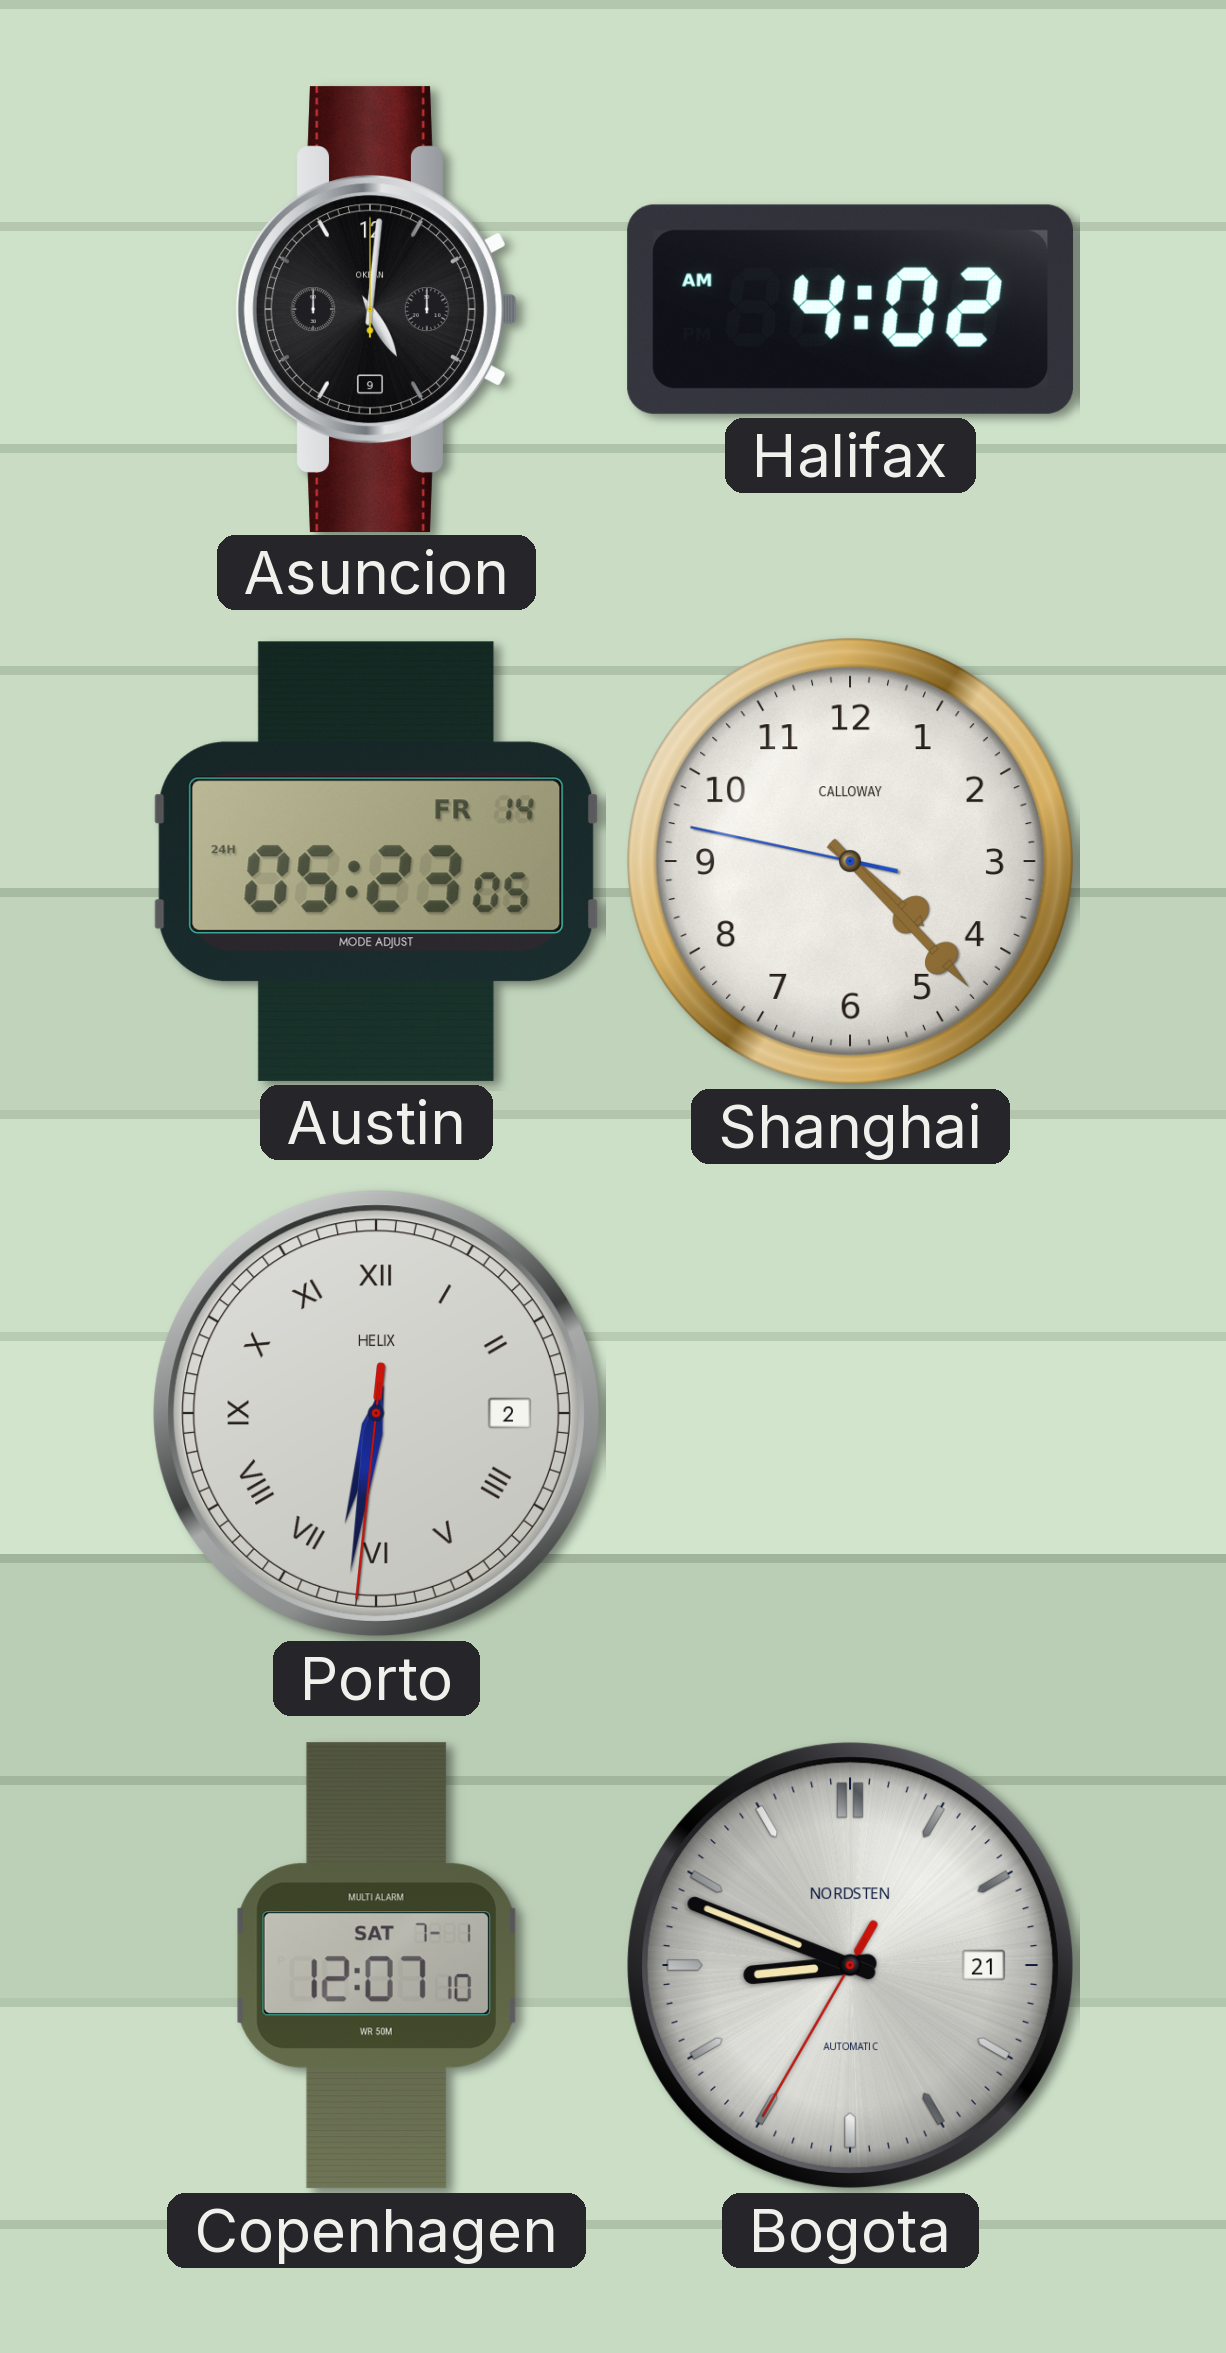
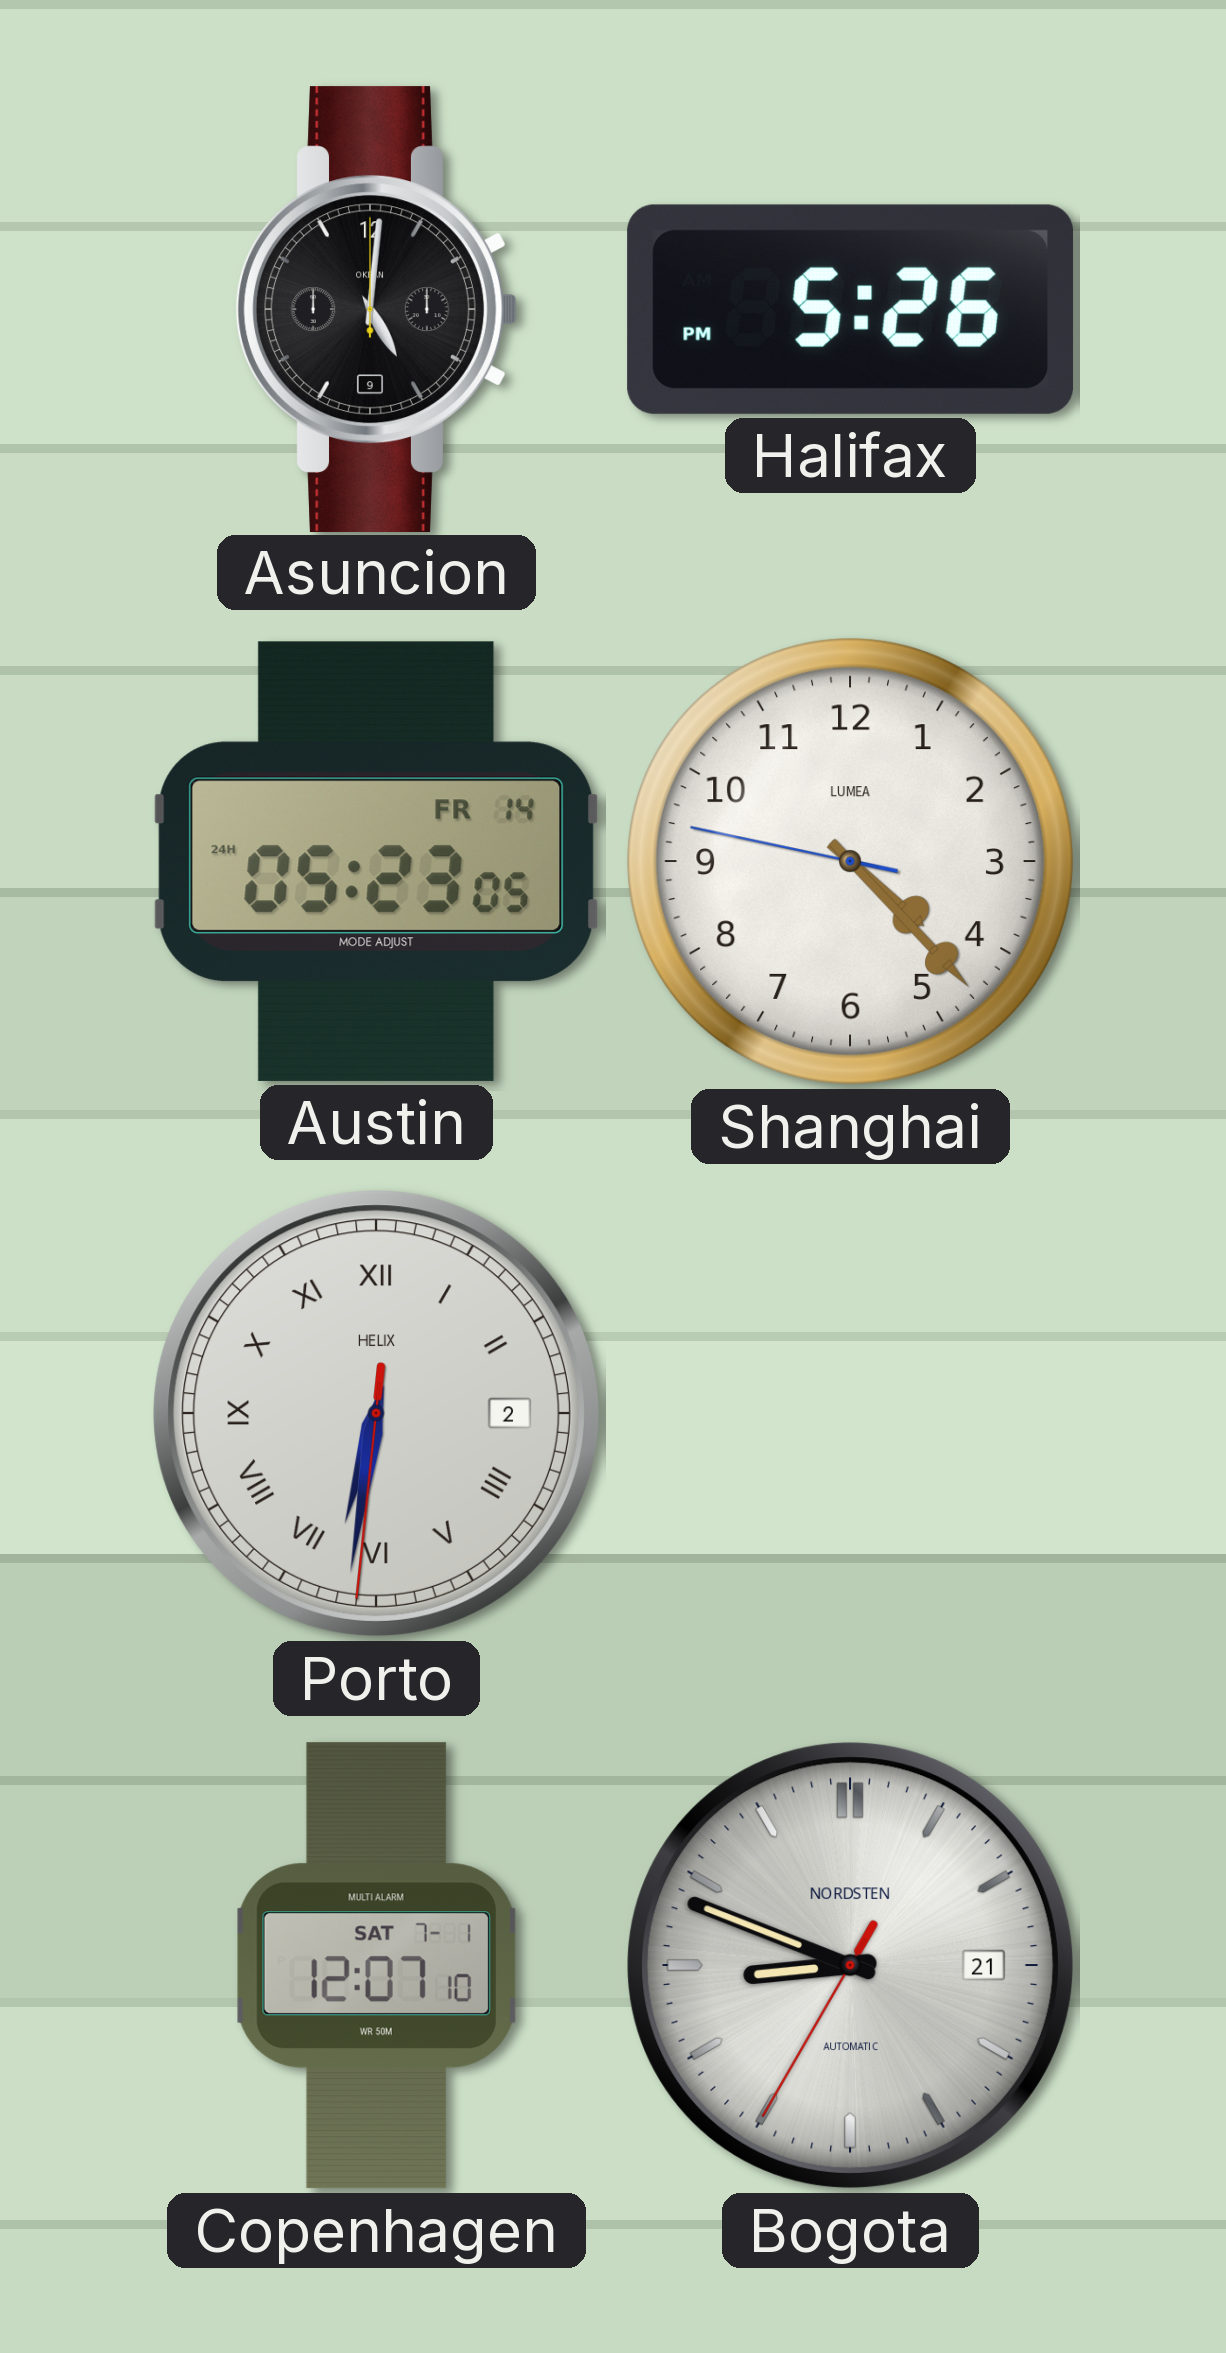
Halifax: 4:02 -> 5:26
Shanghai brand: CALLOWAY -> LUMEA
